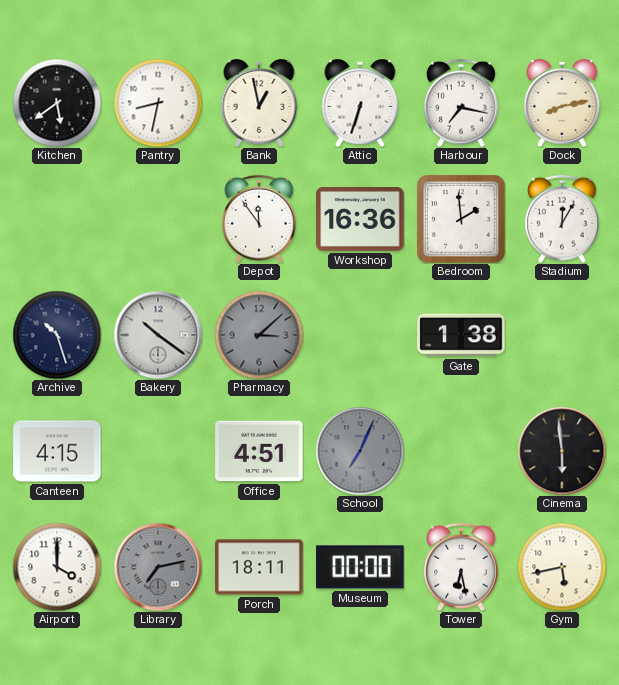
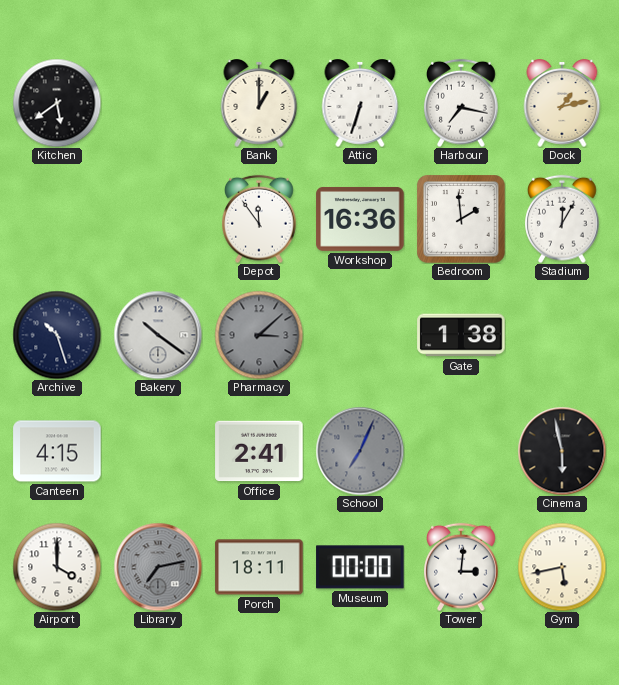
Pantry: 8:32 -> none
Bank: 12:58 -> 1:00
Dock: 8:13 -> 1:13
Office: 4:51 -> 2:41
Cinema: 5:59 -> 5:58
Tower: 6:28 -> 3:01
